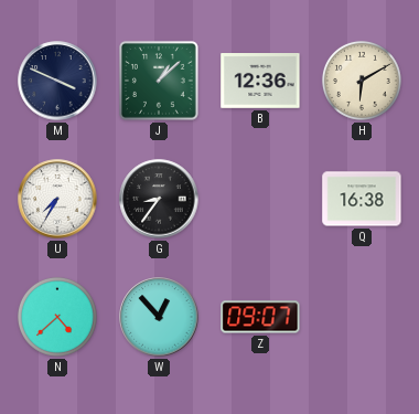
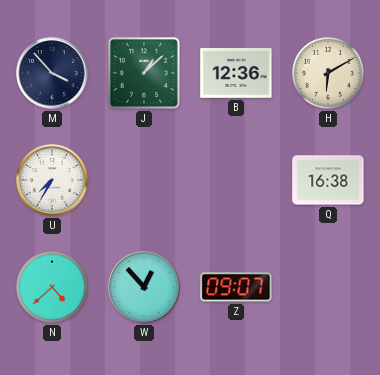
M: 3:49 -> 3:53
G: 8:36 -> none
